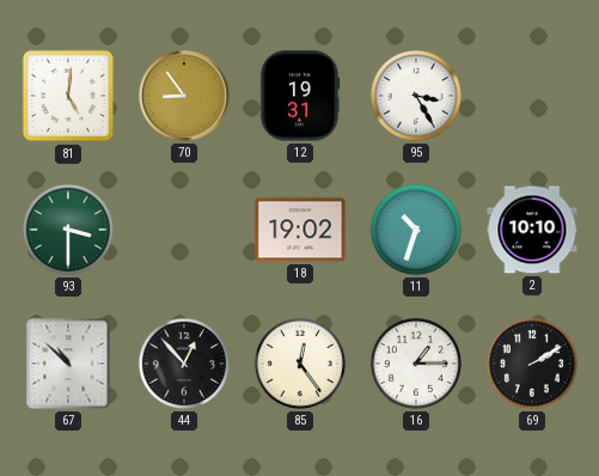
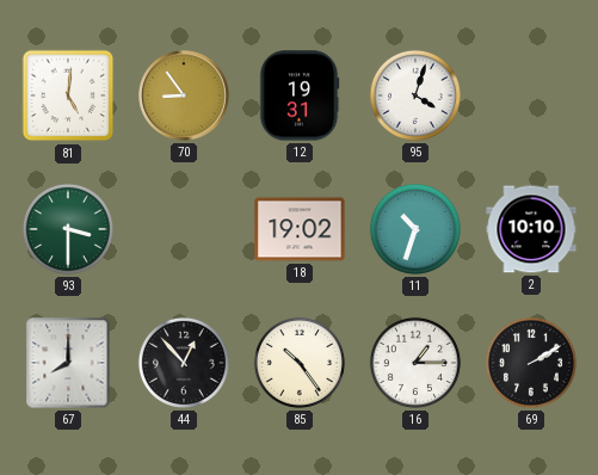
95: 3:25 -> 4:03
67: 10:52 -> 8:00
85: 12:24 -> 10:24
